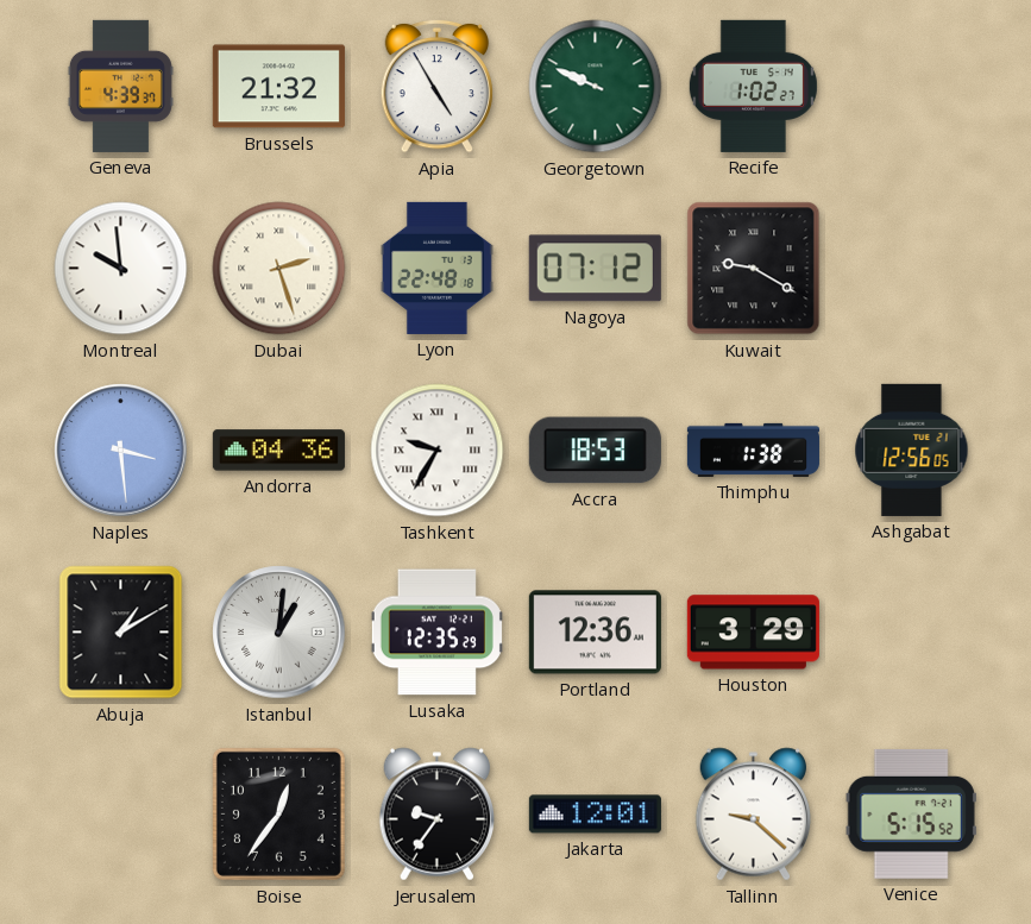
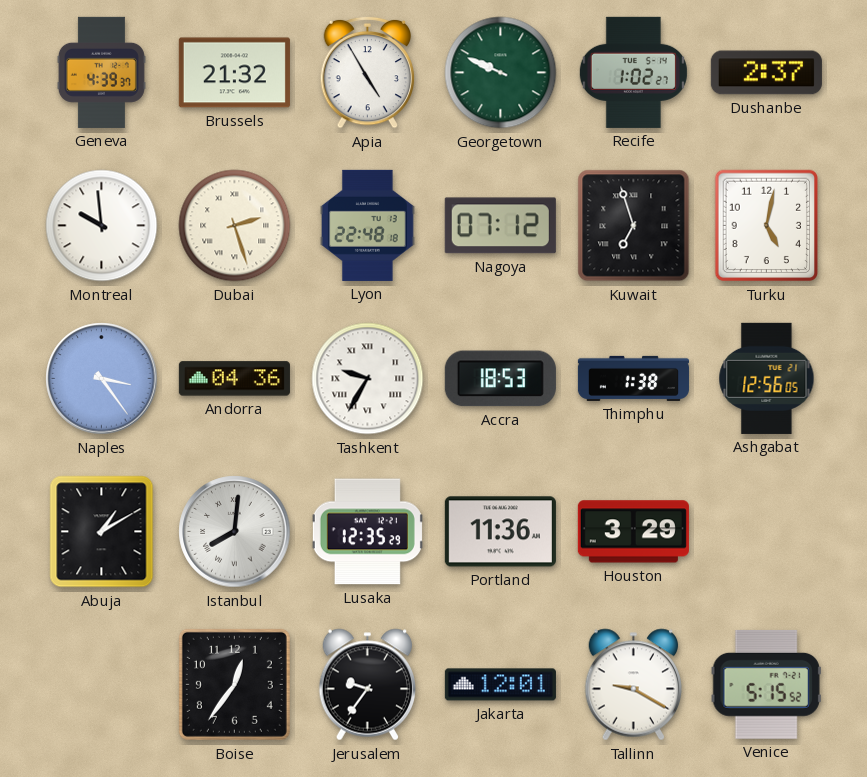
Dushanbe: none -> 2:37
Kuwait: 9:20 -> 6:57
Turku: none -> 5:02
Naples: 3:29 -> 3:24
Istanbul: 1:01 -> 8:01
Portland: 12:36 -> 11:36
Tallinn: 9:22 -> 9:20
